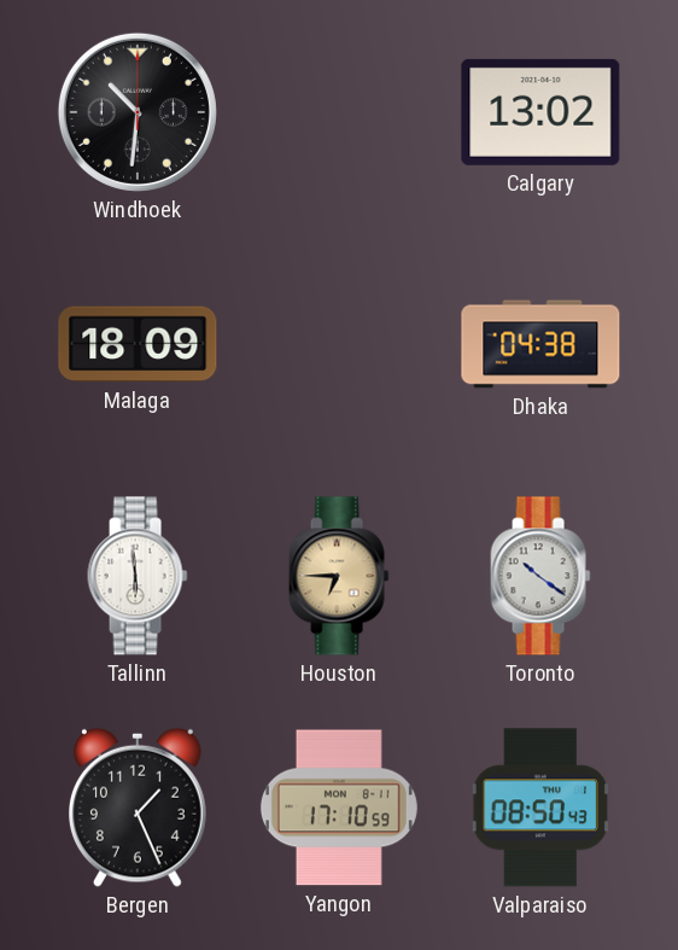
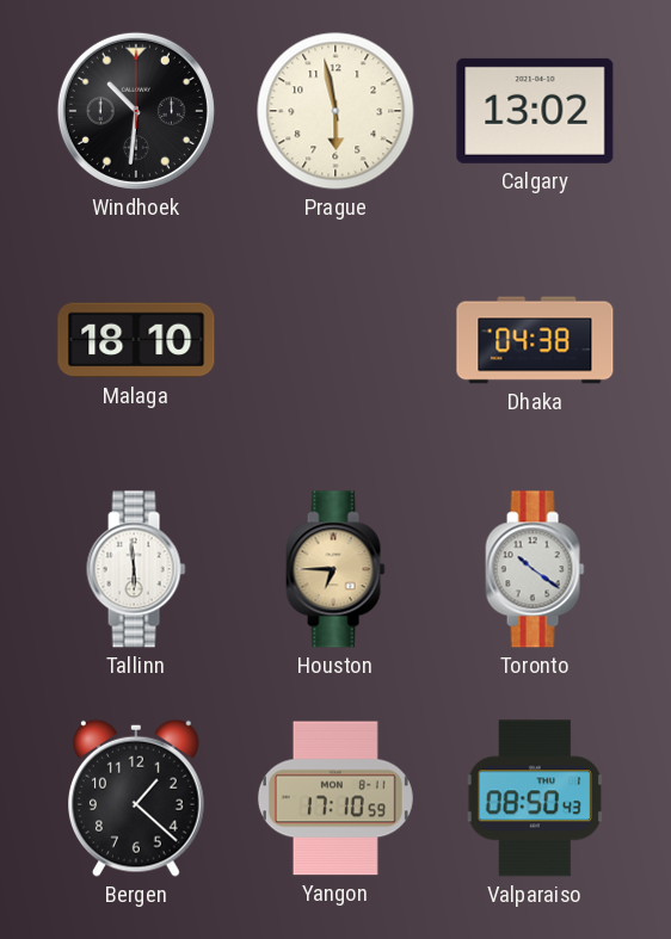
Prague: none -> 5:58
Malaga: 18:09 -> 18:10
Bergen: 1:26 -> 1:22
